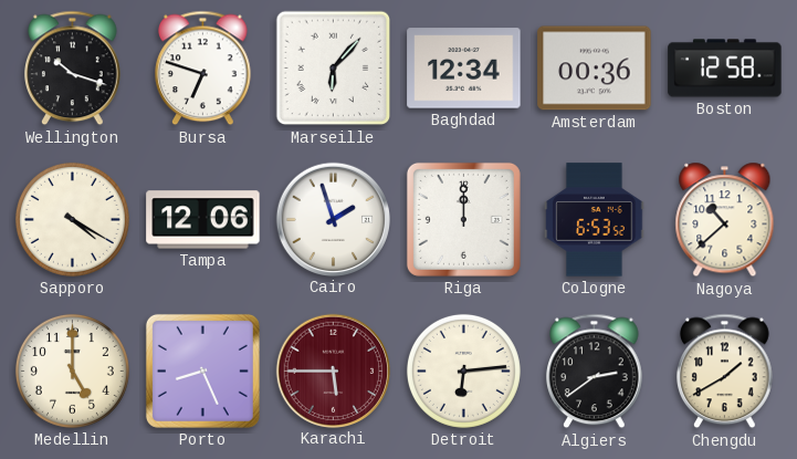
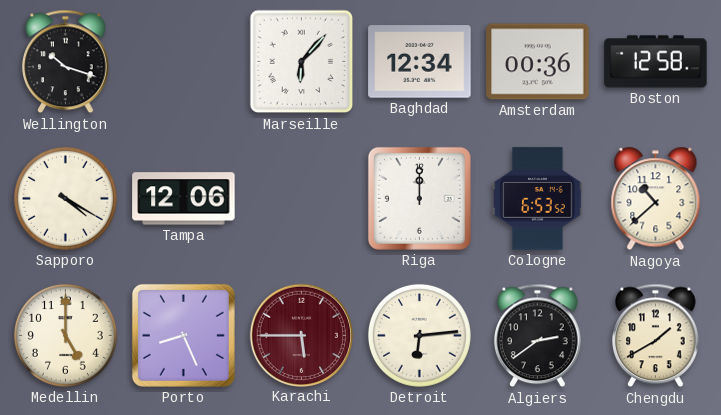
Bursa: 6:48 -> none
Cairo: 1:57 -> none
